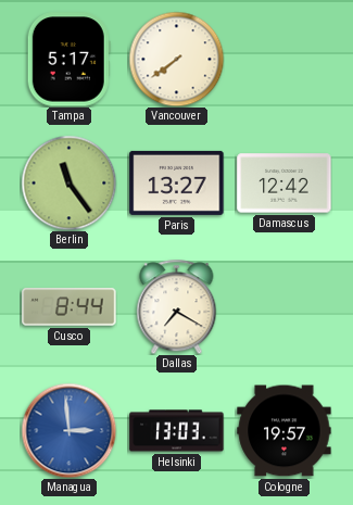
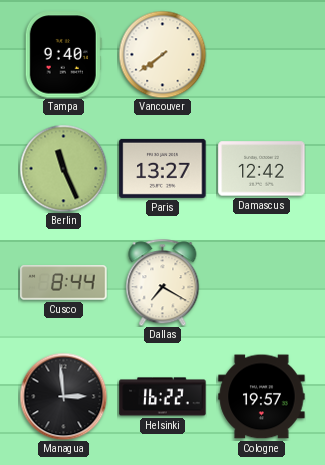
Tampa: 5:17 -> 9:40
Berlin: 11:24 -> 11:26
Managua dial: blue -> black
Helsinki: 13:03 -> 16:22
